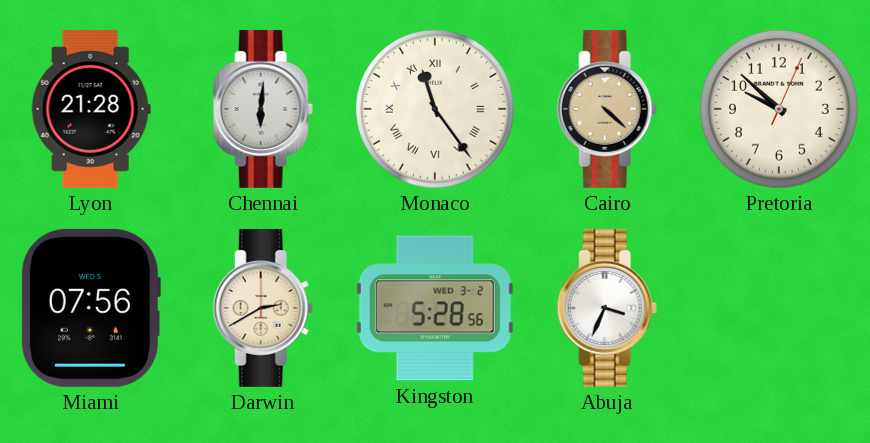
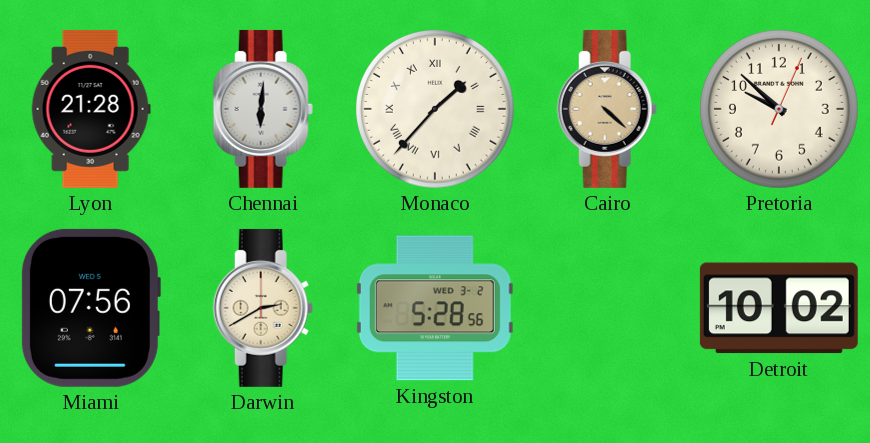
Monaco: 11:24 -> 1:37
Abuja: 3:34 -> none
Detroit: none -> 10:02
